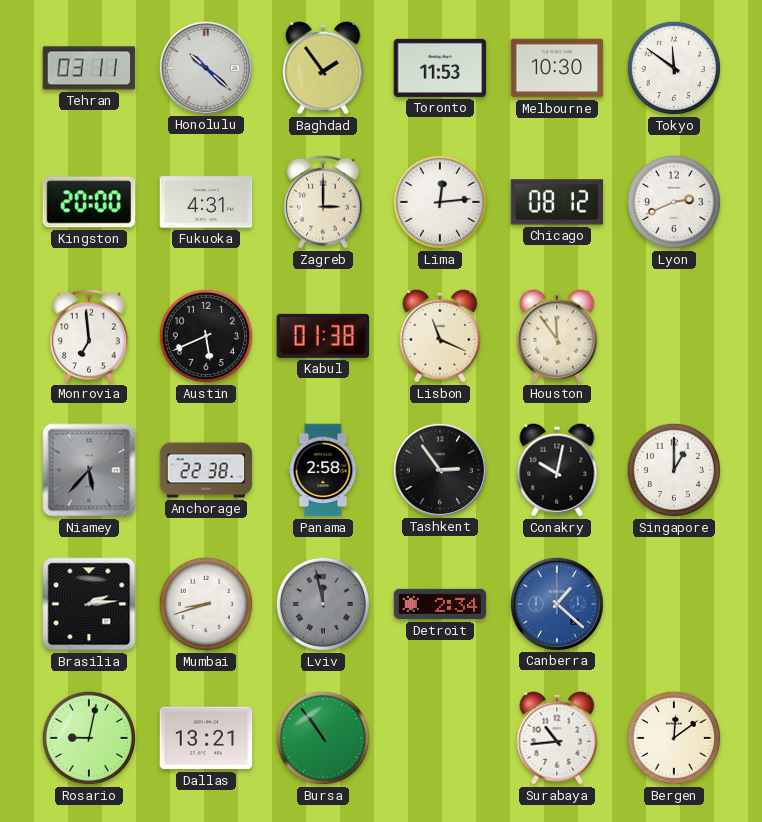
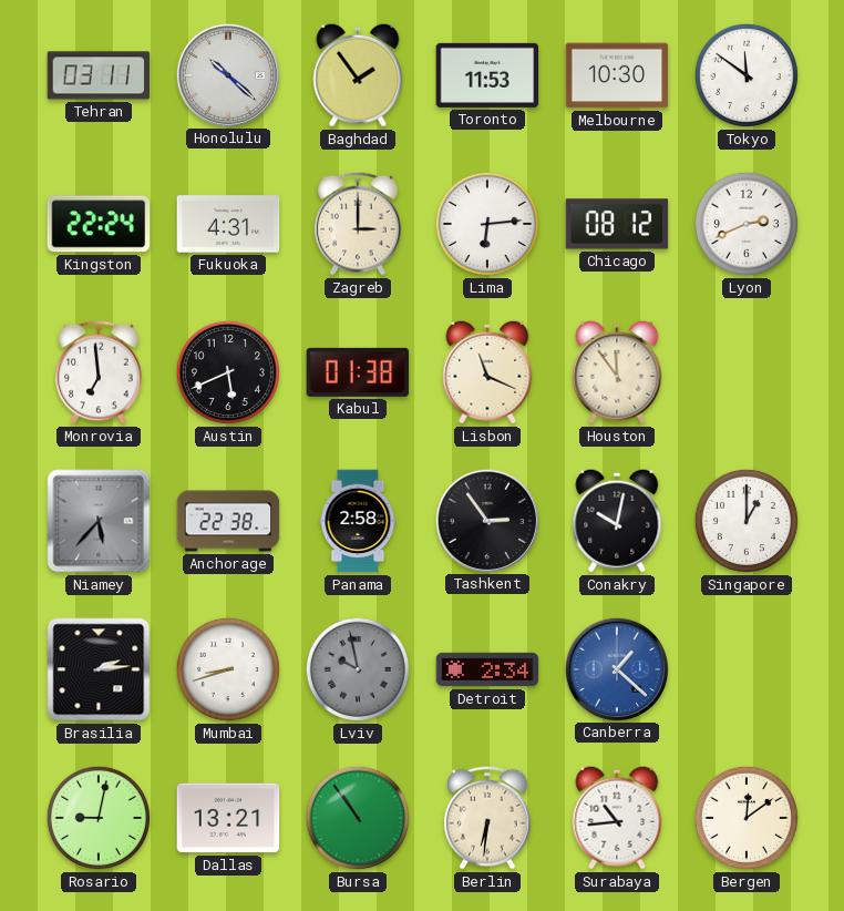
Kingston: 20:00 -> 22:24
Lima: 12:14 -> 6:14
Lviv: 11:58 -> 9:58
Berlin: none -> 6:31
